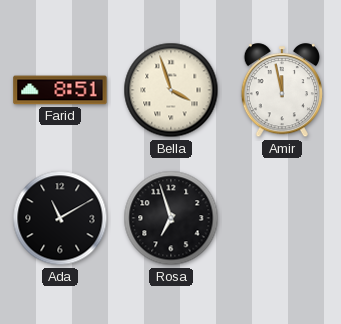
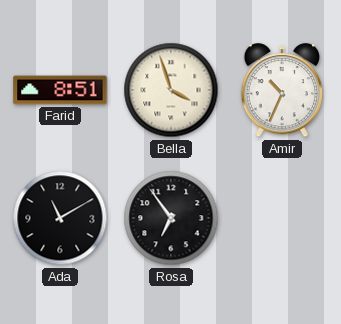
Amir: 11:58 -> 10:34
Rosa: 6:57 -> 6:54
